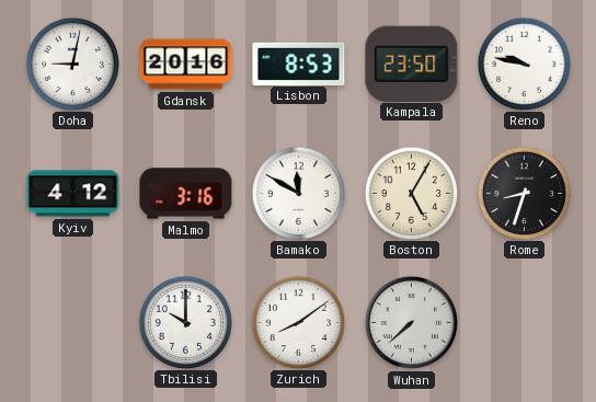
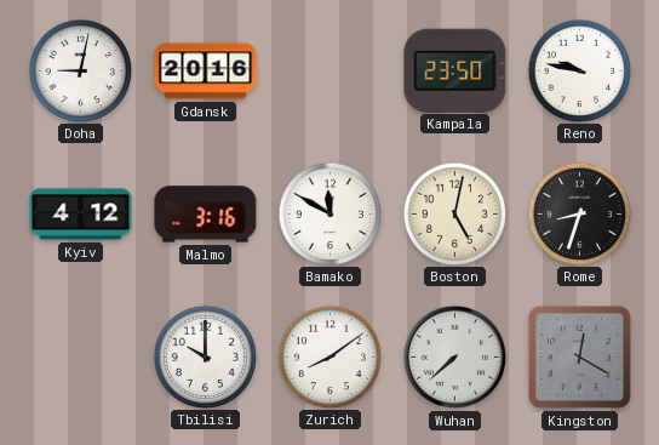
Lisbon: 8:53 -> none
Boston: 5:05 -> 5:02
Kingston: none -> 12:20
